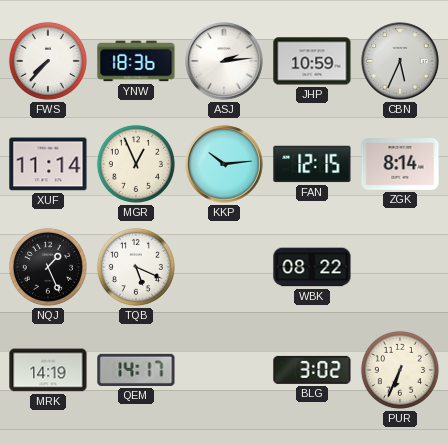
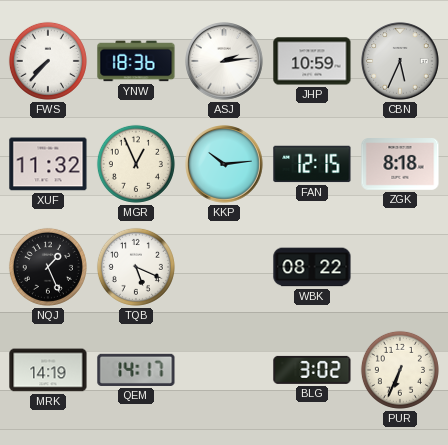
XUF: 11:14 -> 11:32
ZGK: 8:14 -> 8:18
